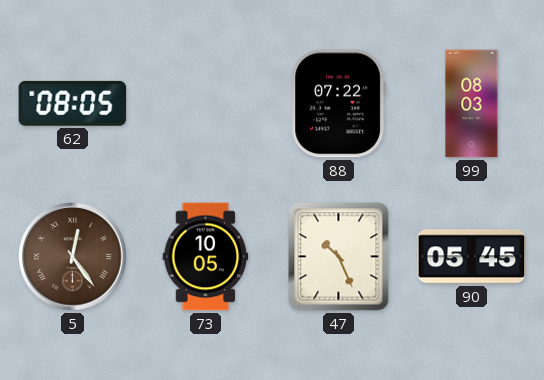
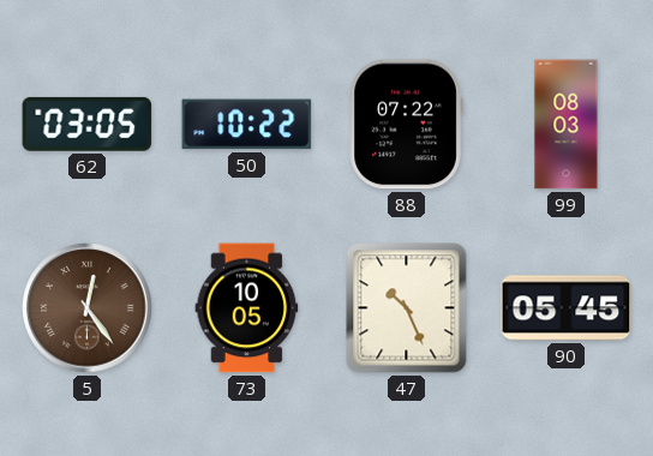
62: 08:05 -> 03:05
50: none -> 10:22
